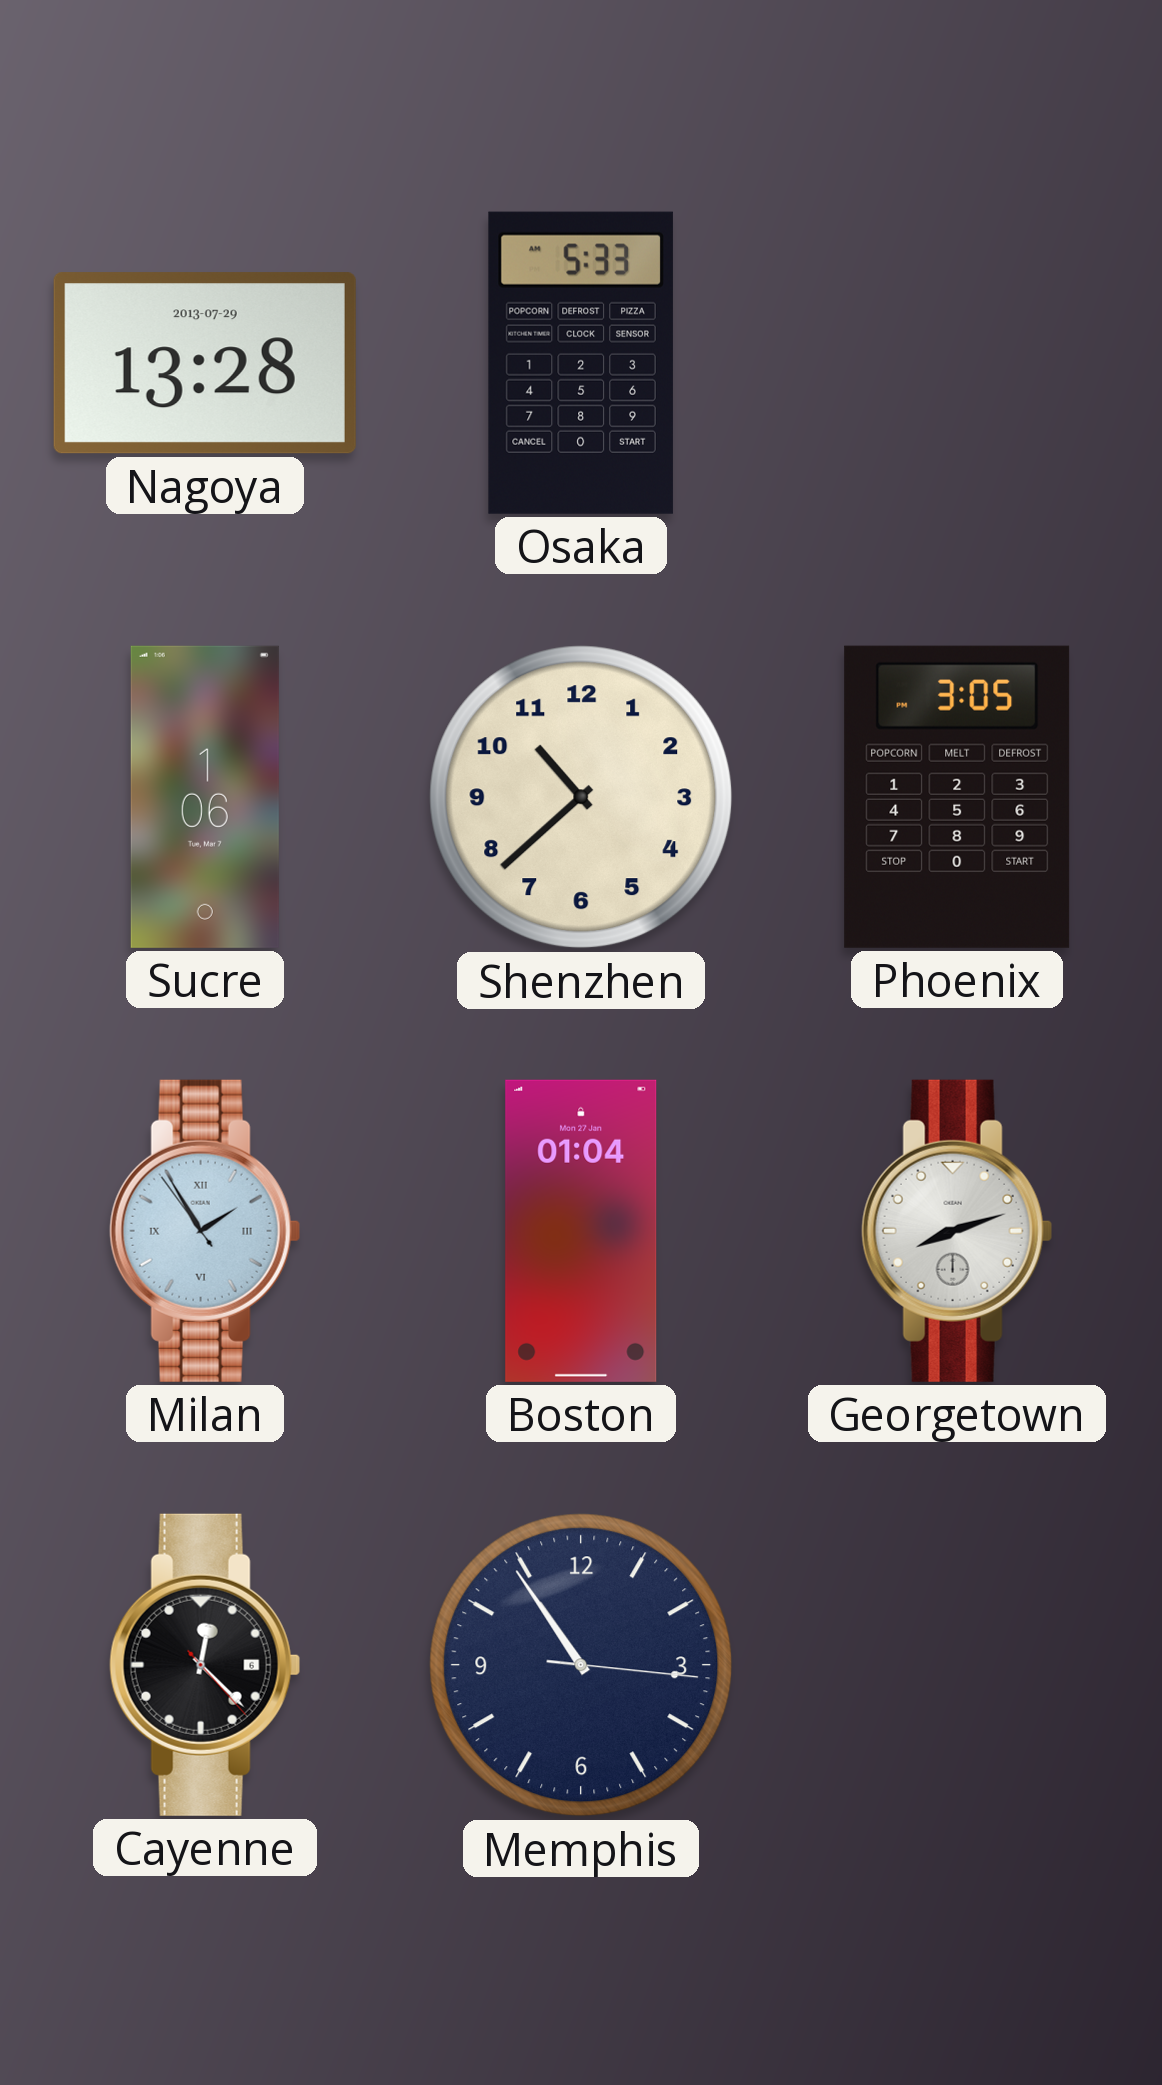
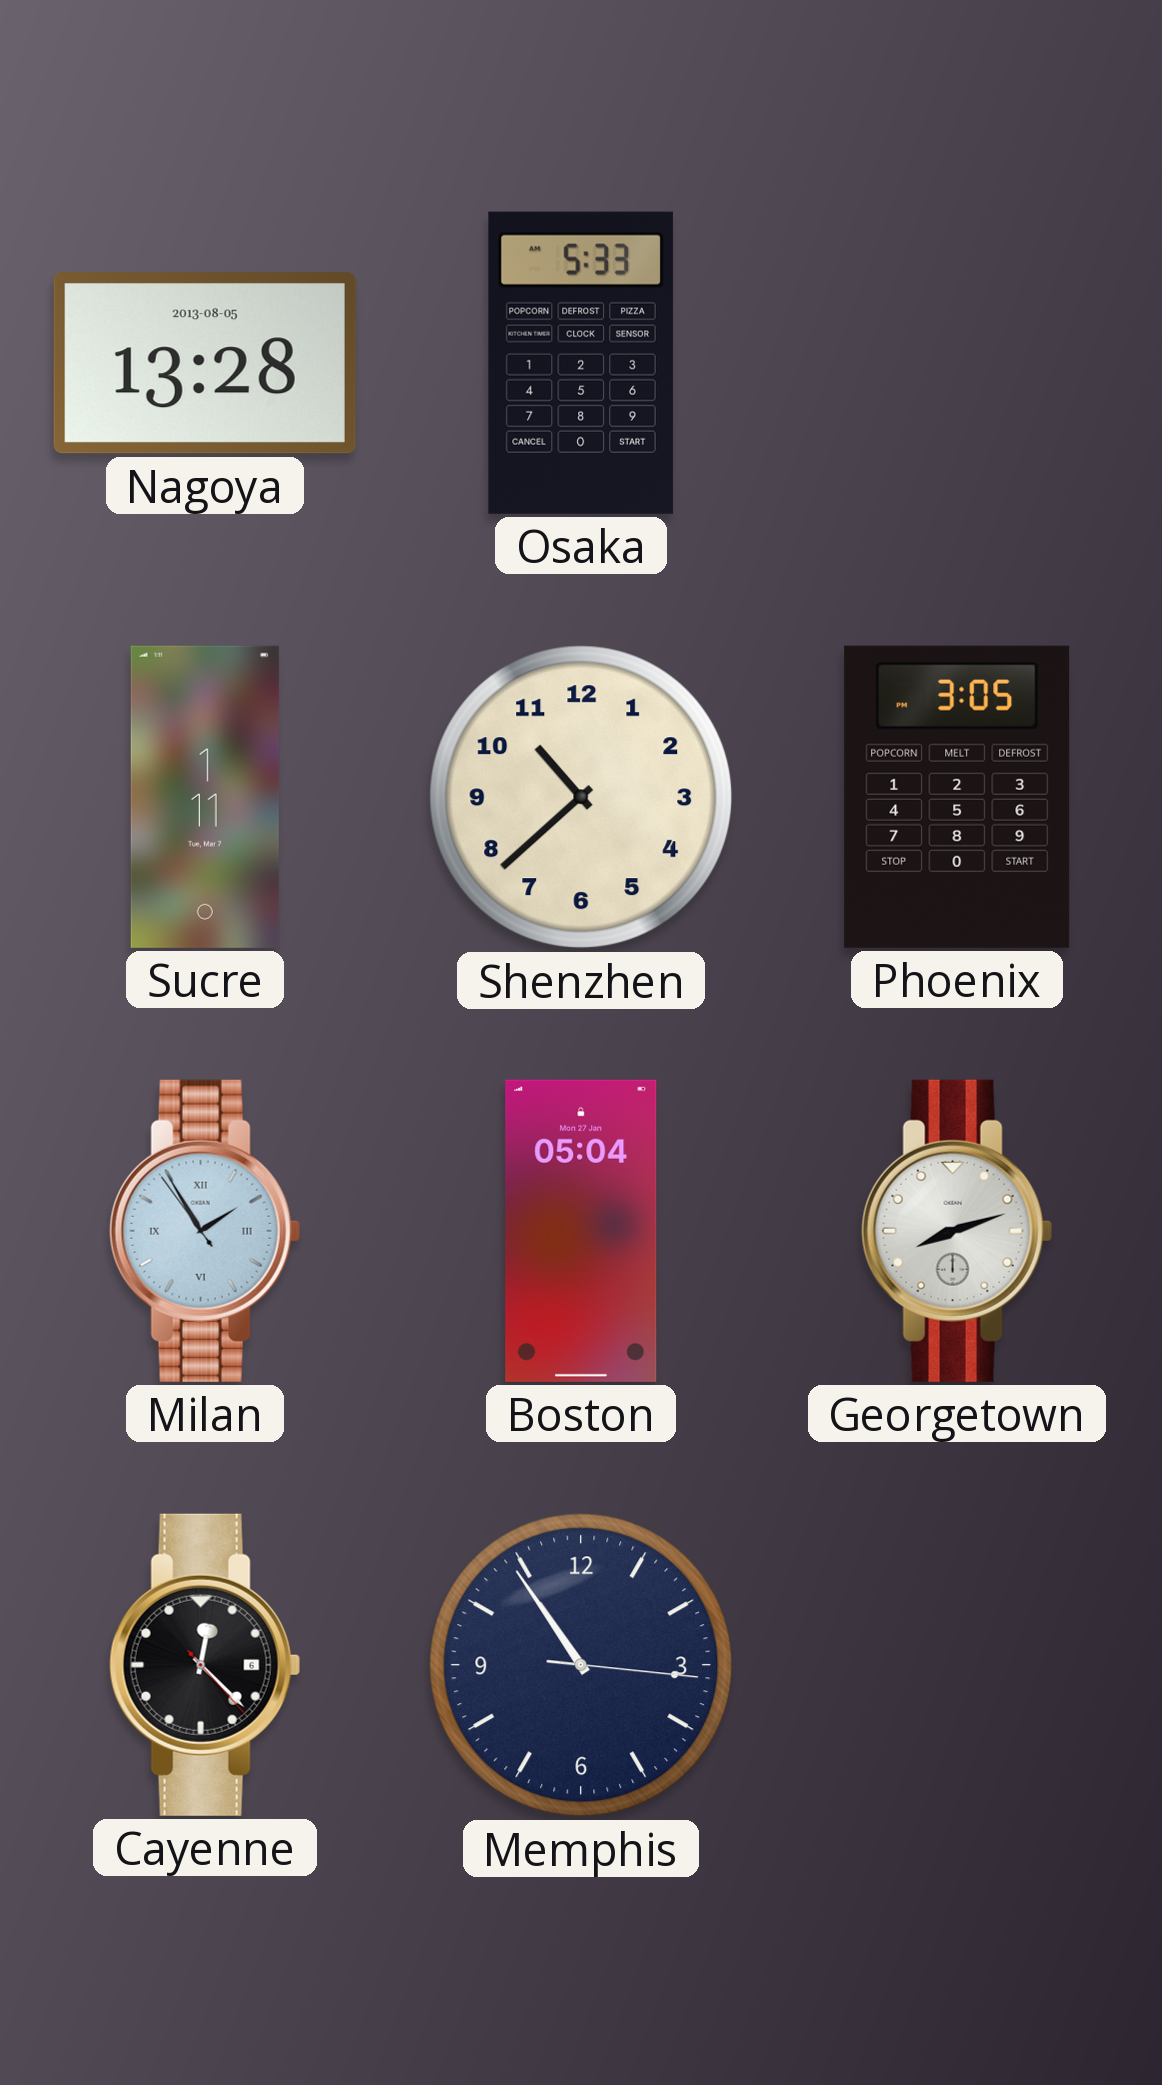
Nagoya date: 2013-07-29 -> 2013-08-05
Sucre: 1:06 -> 1:11
Boston: 01:04 -> 05:04
